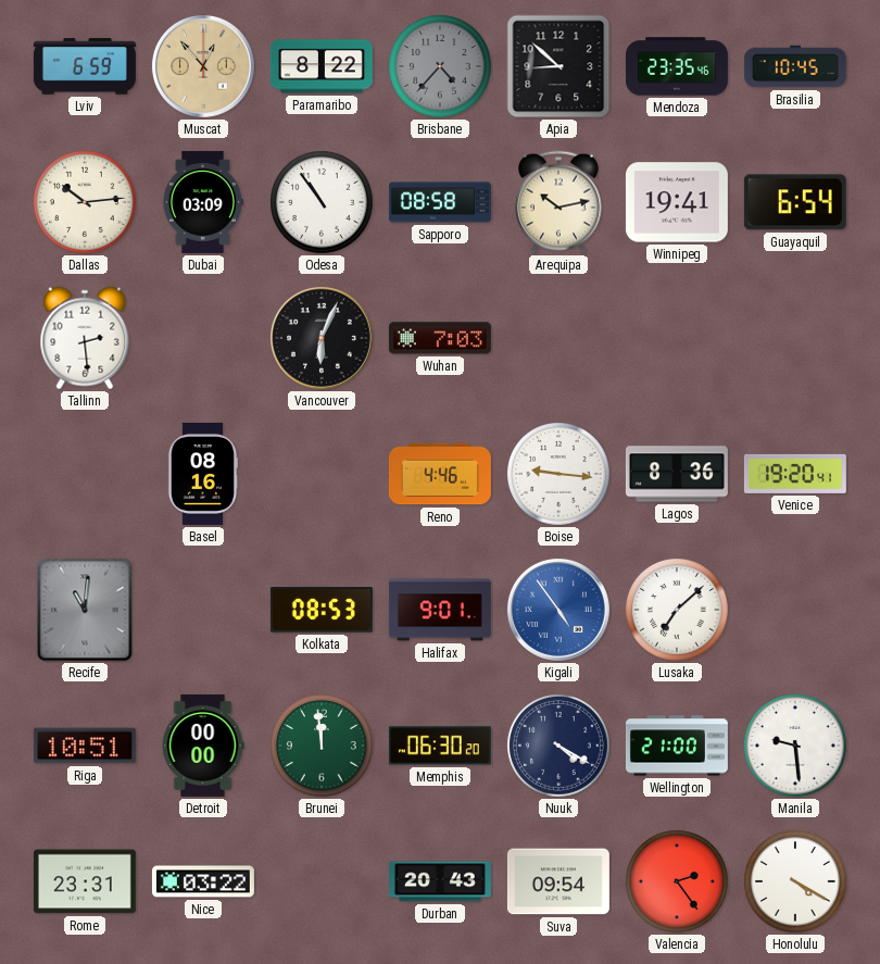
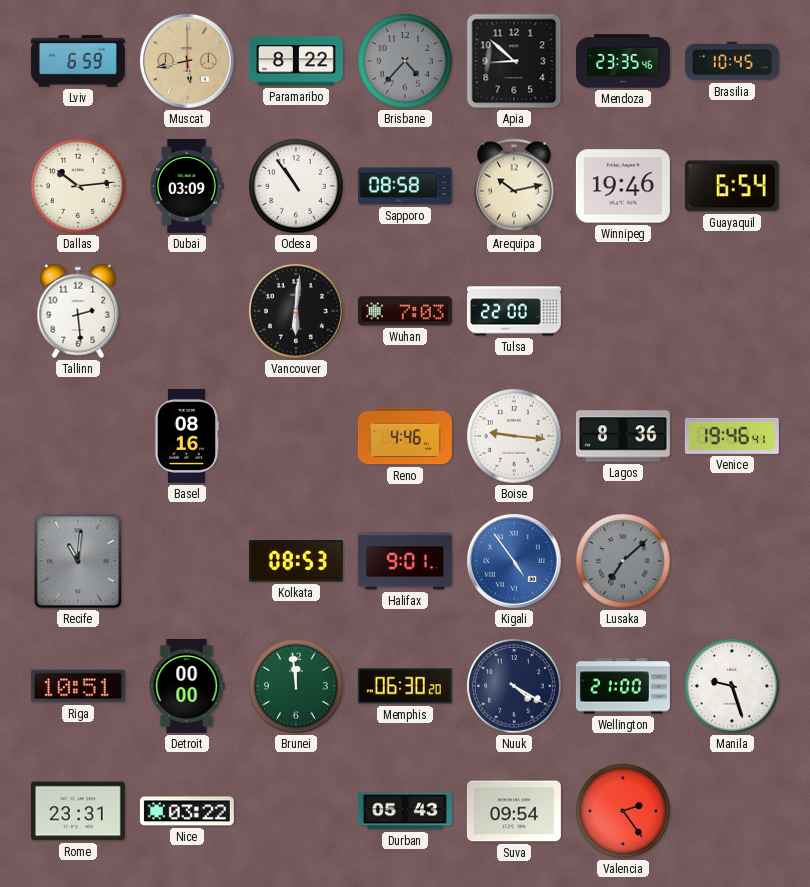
Muscat: 12:53 -> 5:43
Winnipeg: 19:41 -> 19:46
Vancouver: 6:04 -> 6:01
Tulsa: none -> 22:00
Venice: 19:20 -> 19:46
Lusaka dial: white -> grey
Manila: 9:29 -> 9:27
Durban: 20:43 -> 05:43
Honolulu: 4:20 -> none
